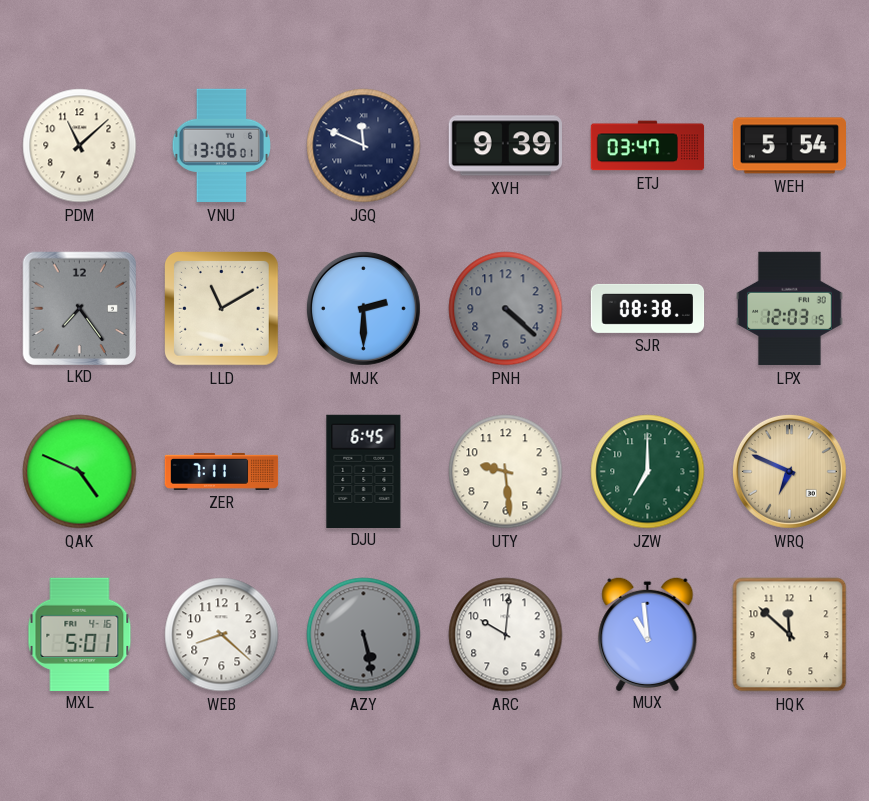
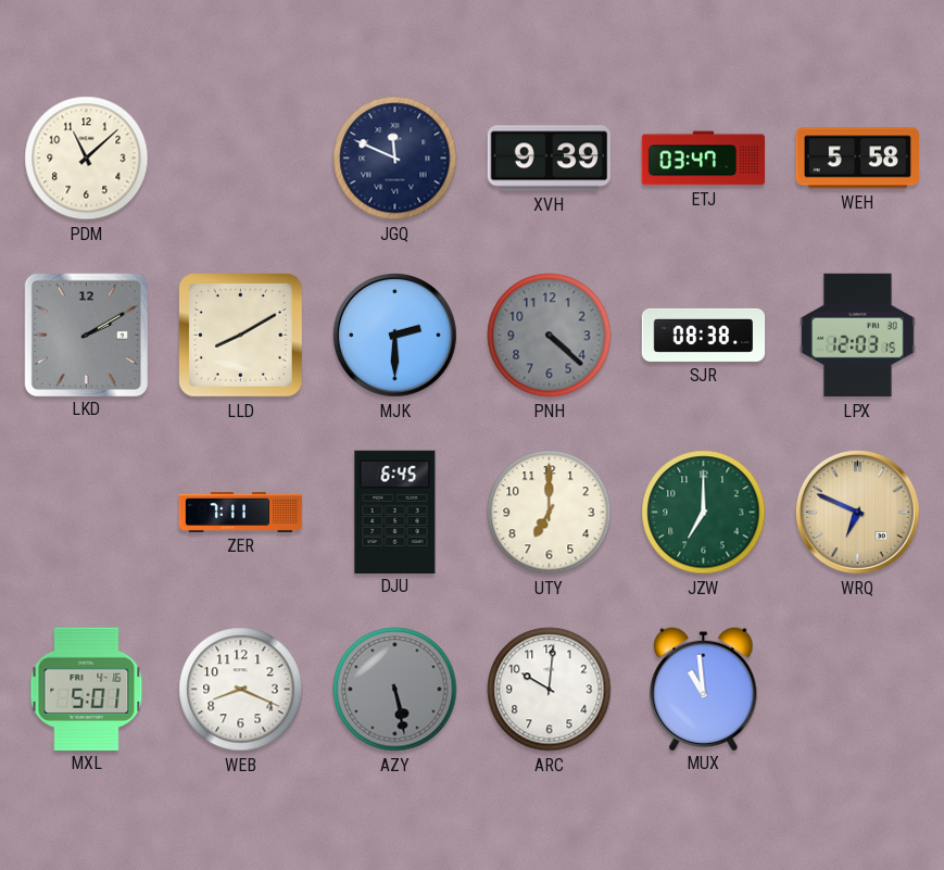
VNU: 13:06 -> none
WEH: 5:54 -> 5:58
LKD: 7:24 -> 2:10
LLD: 11:10 -> 8:10
QAK: 4:49 -> none
UTY: 9:29 -> 7:00
WEB: 8:22 -> 8:19
HQK: 11:52 -> none
